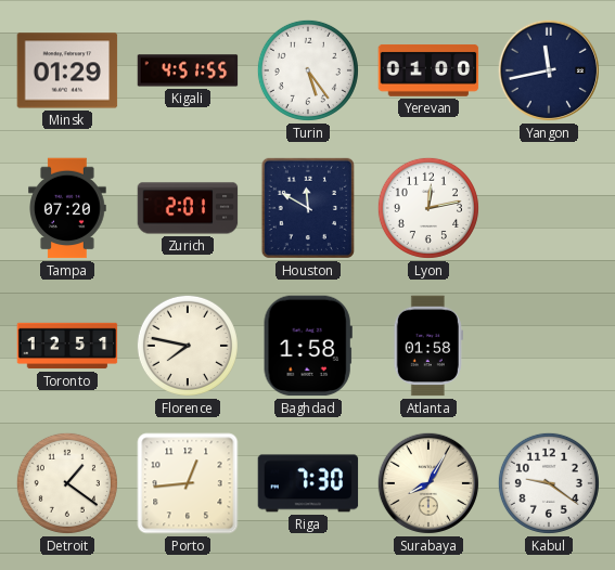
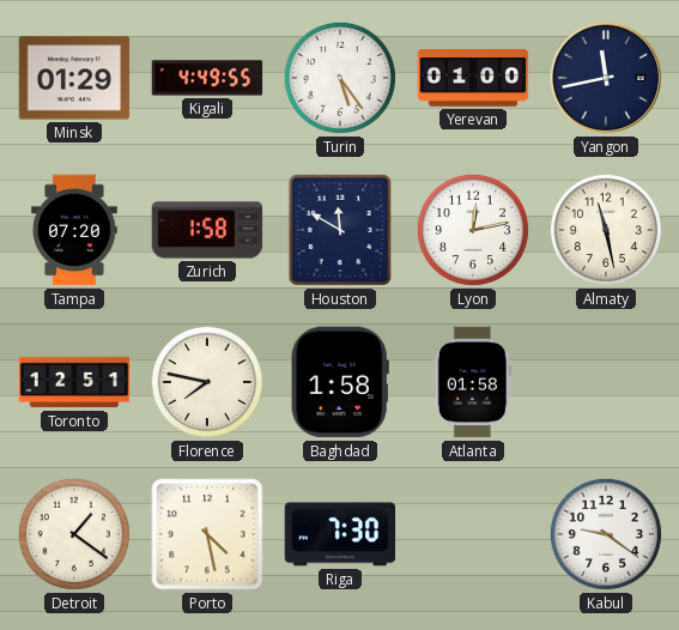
Kigali: 4:51 -> 4:49
Zurich: 2:01 -> 1:58
Almaty: none -> 11:28
Porto: 12:44 -> 4:28
Surabaya: 8:05 -> none
